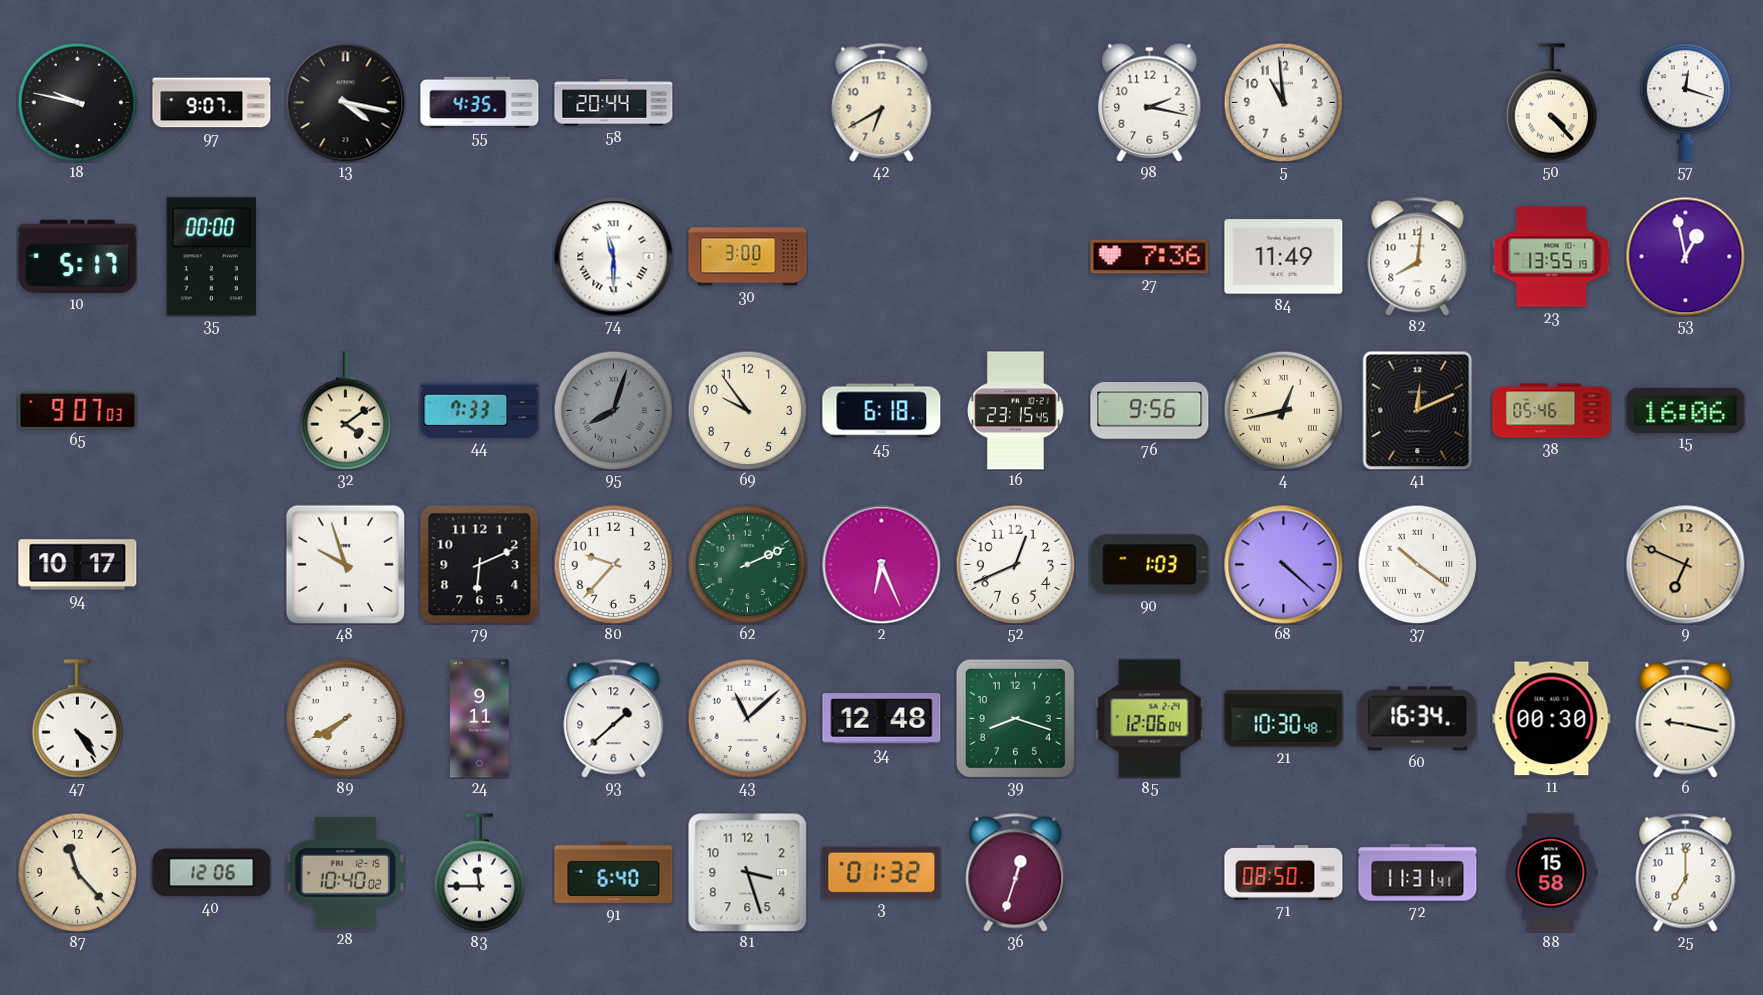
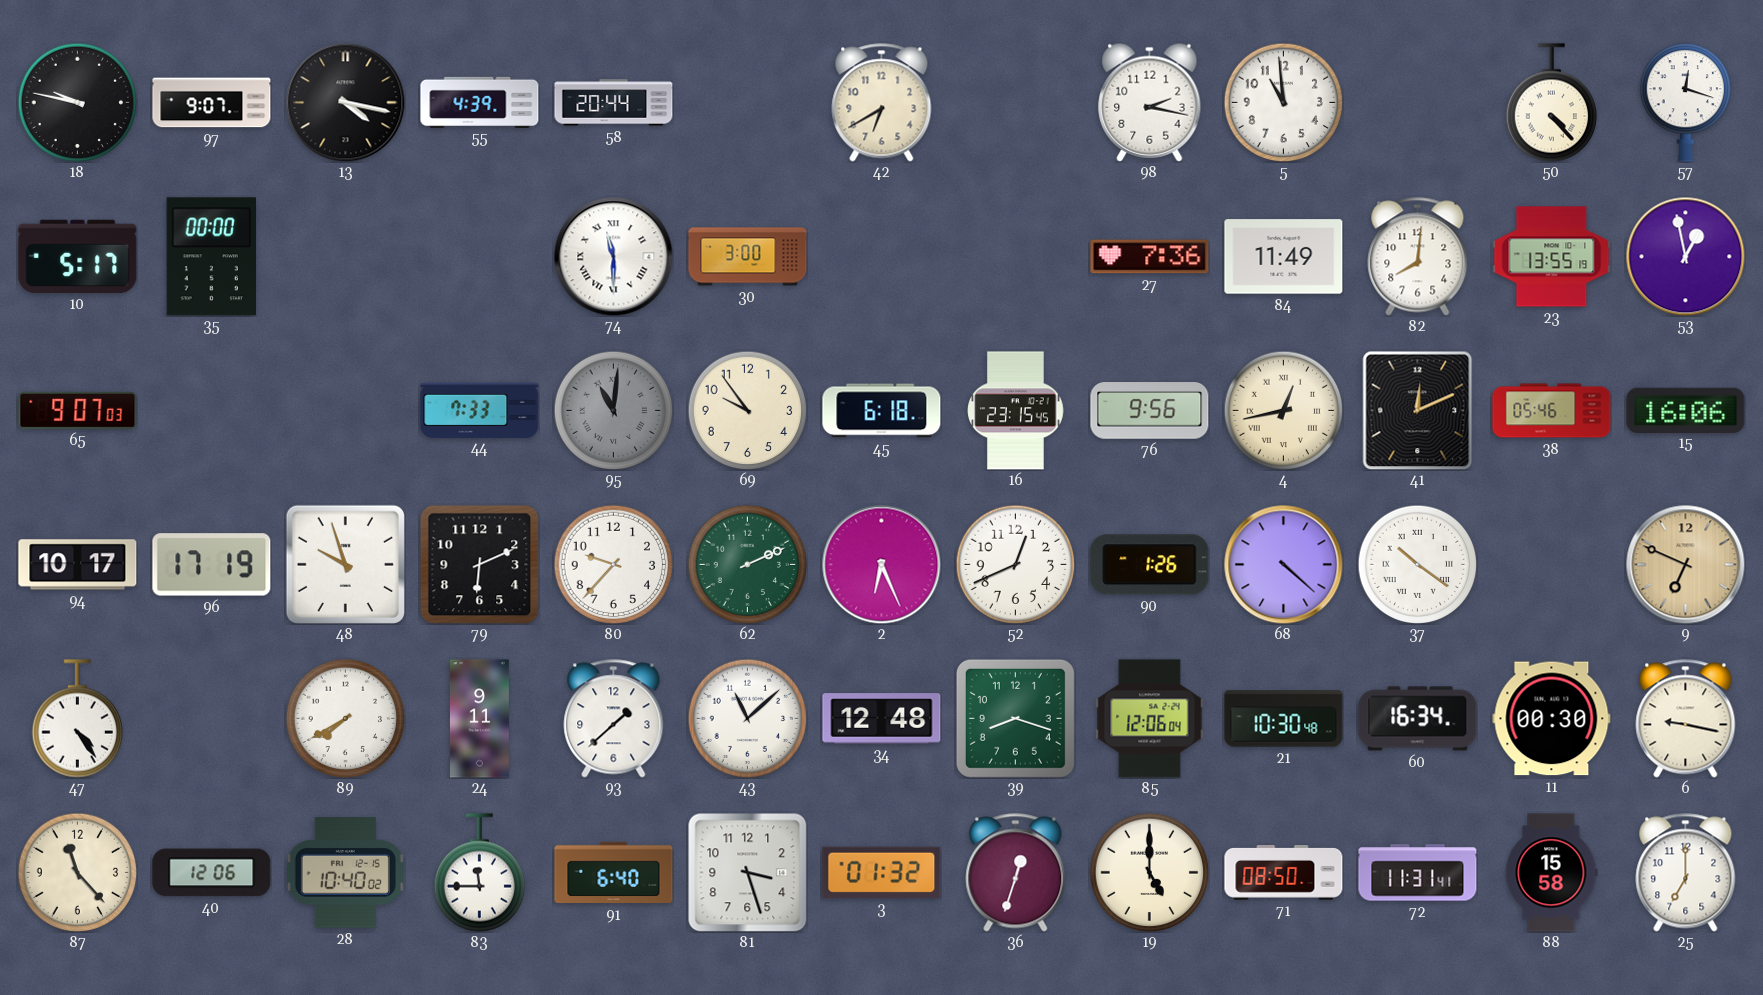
55: 4:35 -> 4:39
32: 4:09 -> none
95: 8:03 -> 11:01
96: none -> 17:19
90: 1:03 -> 1:26
19: none -> 5:00
